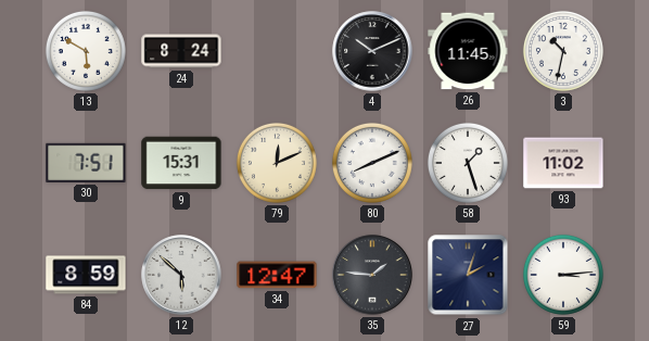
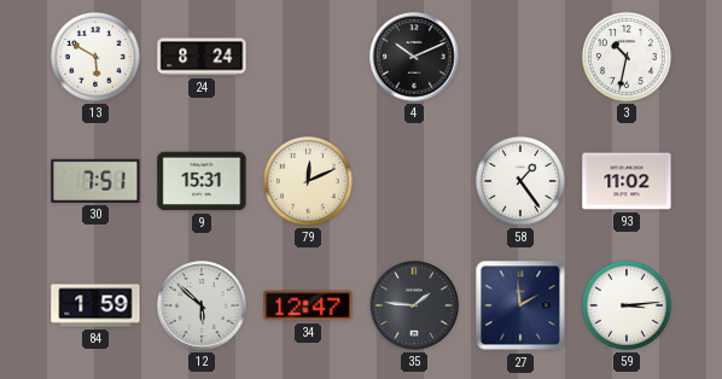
26: 11:45 -> none
80: 8:11 -> none
58: 1:27 -> 1:24
84: 8:59 -> 1:59
27: 2:03 -> 1:59
